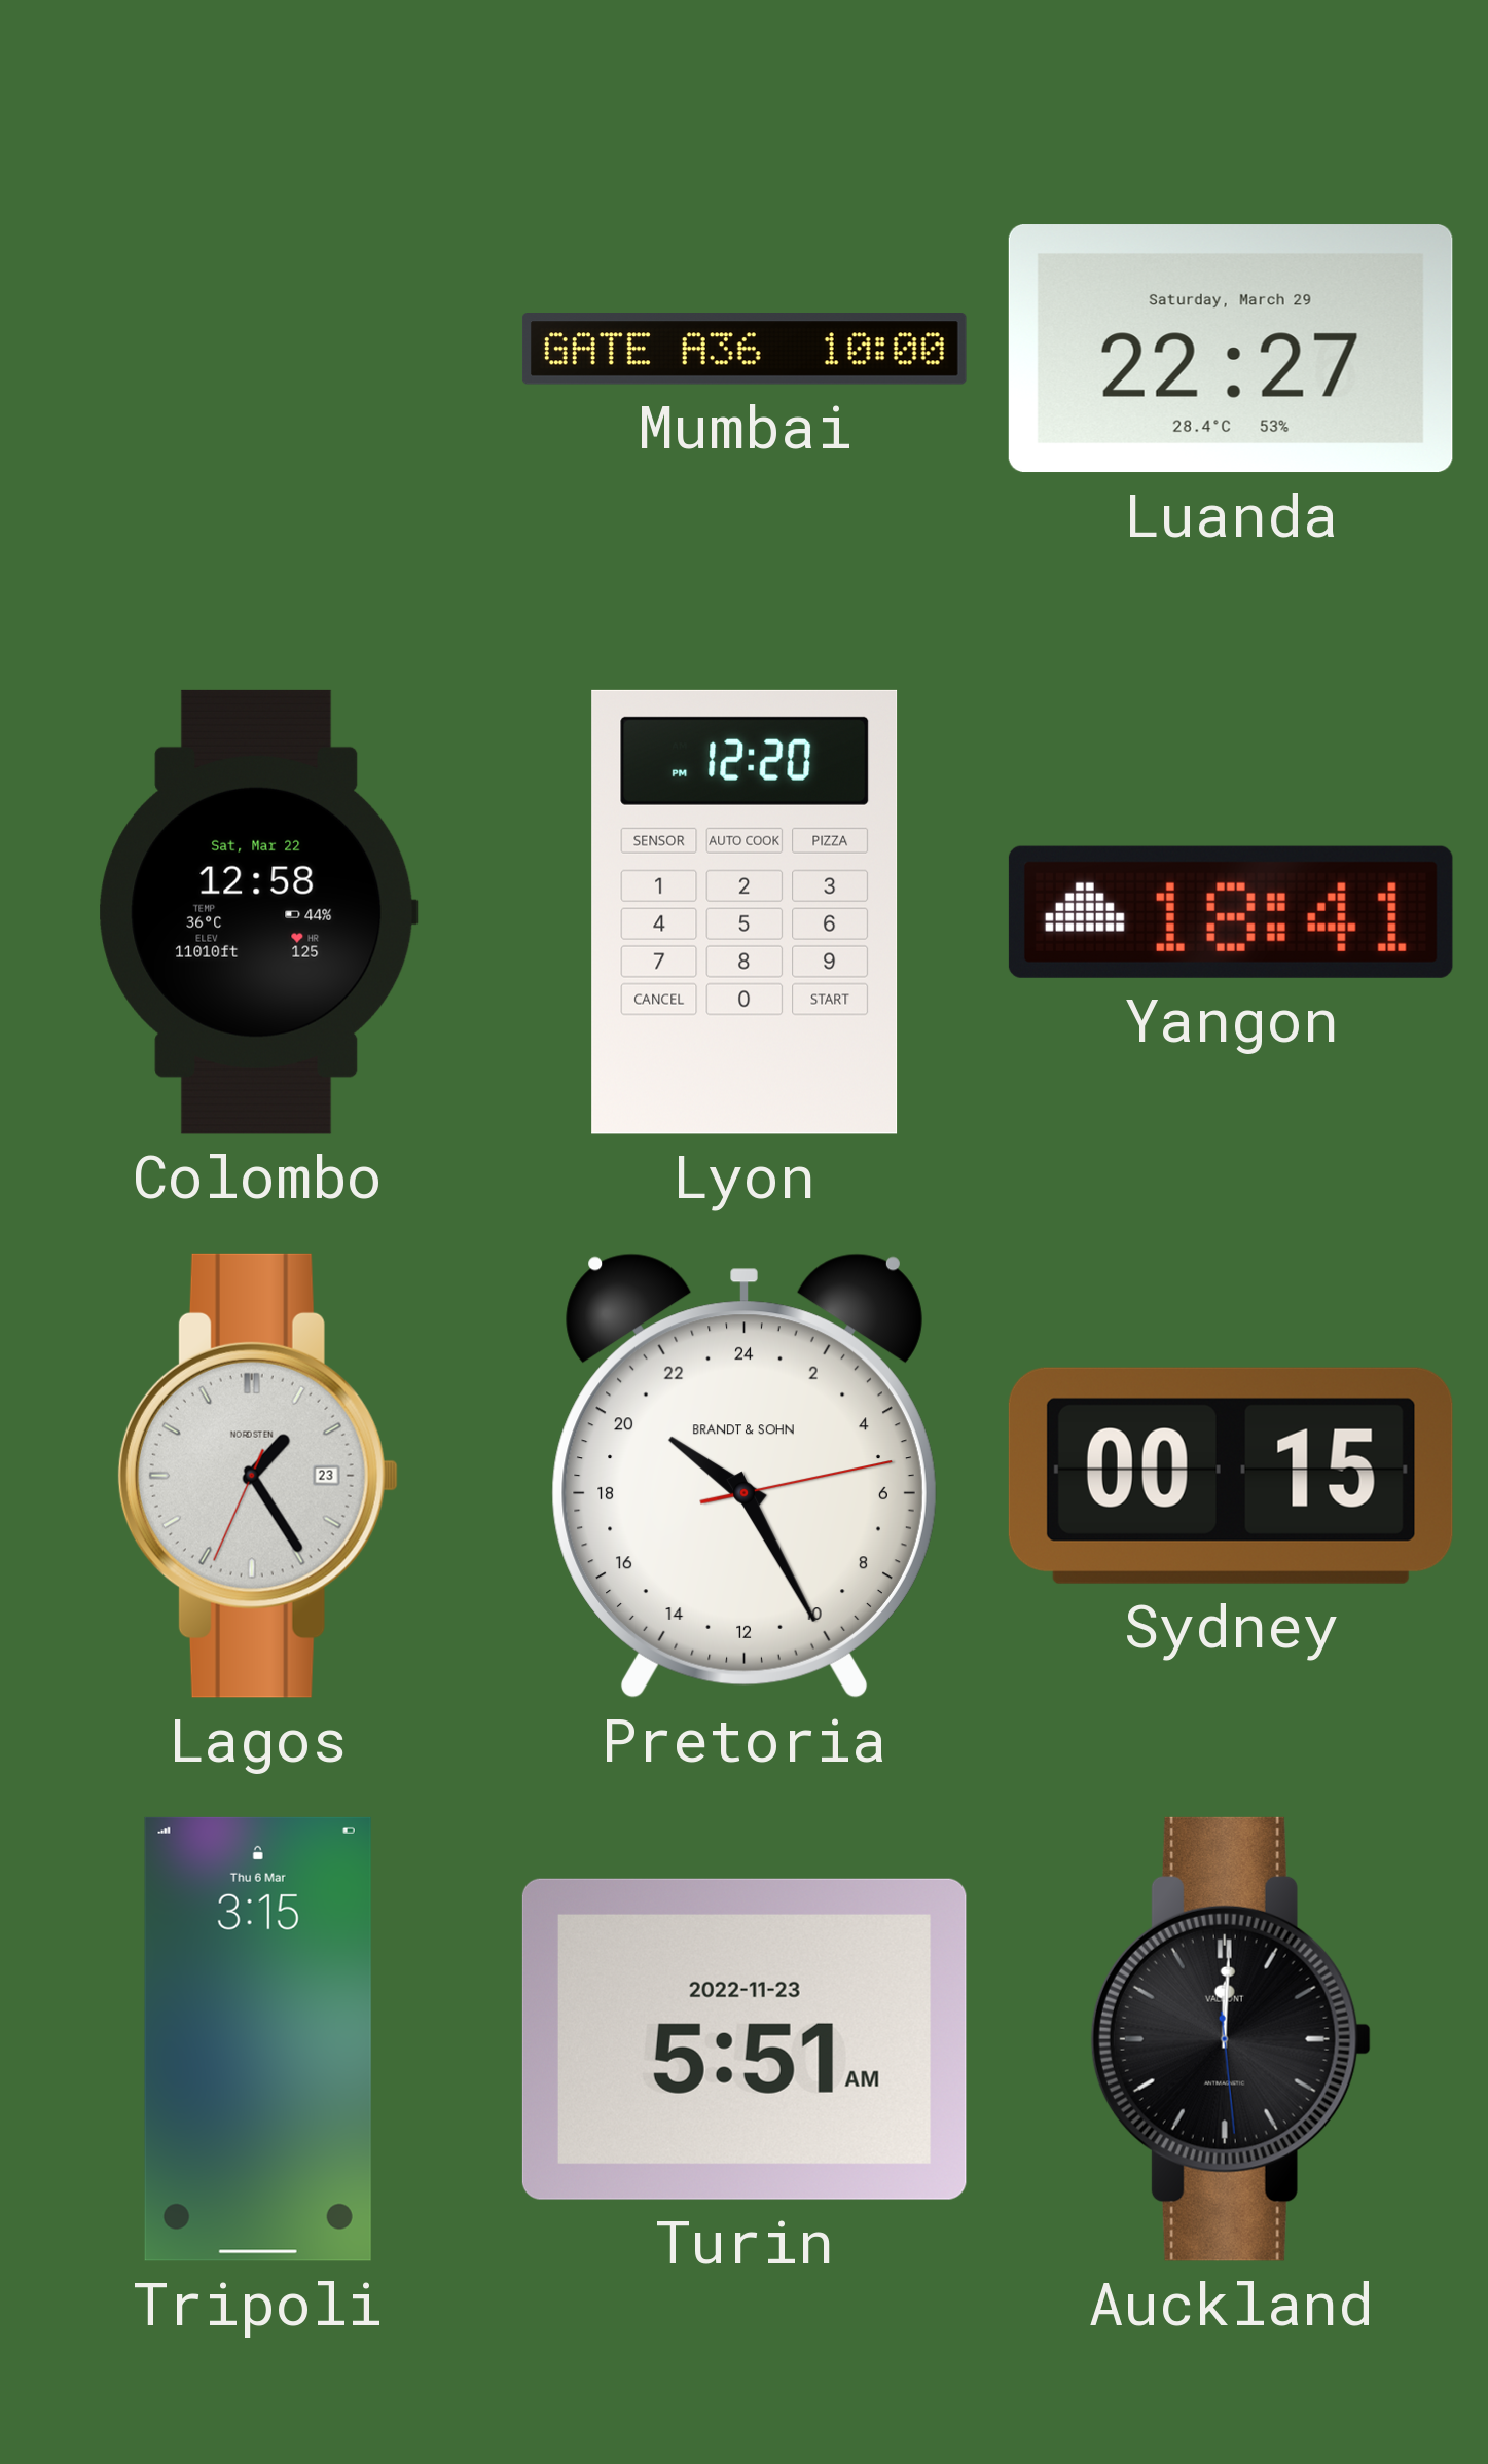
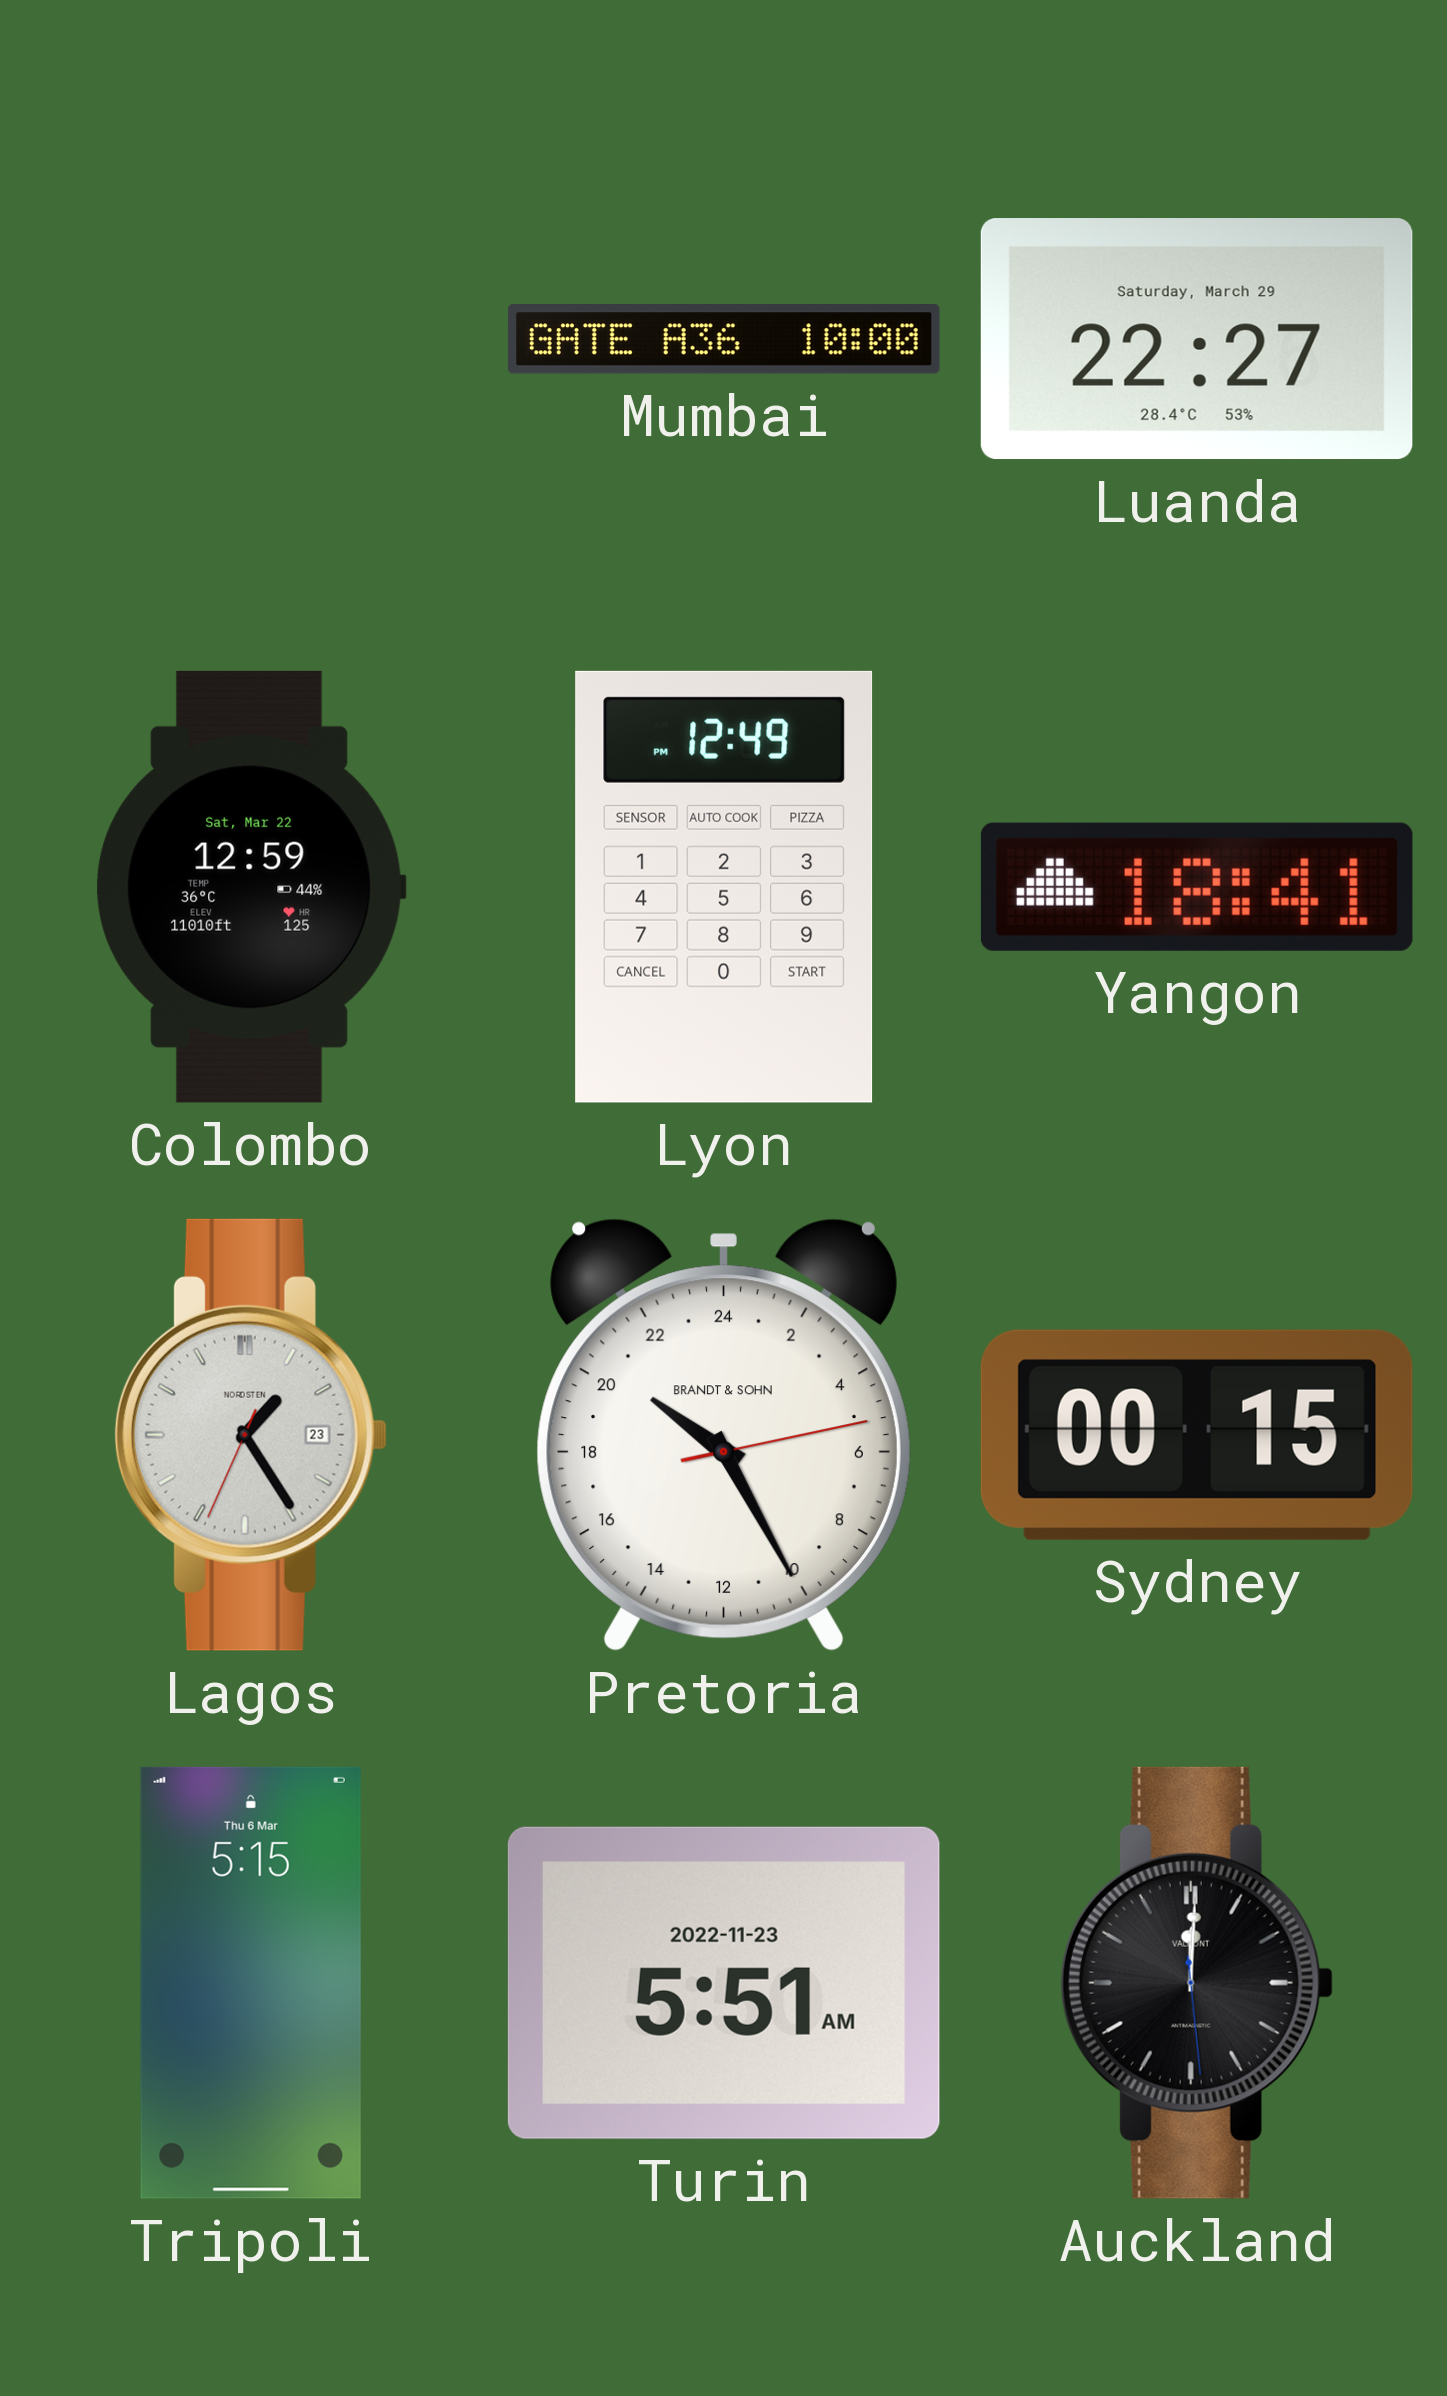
Colombo: 12:58 -> 12:59
Lyon: 12:20 -> 12:49
Tripoli: 3:15 -> 5:15
